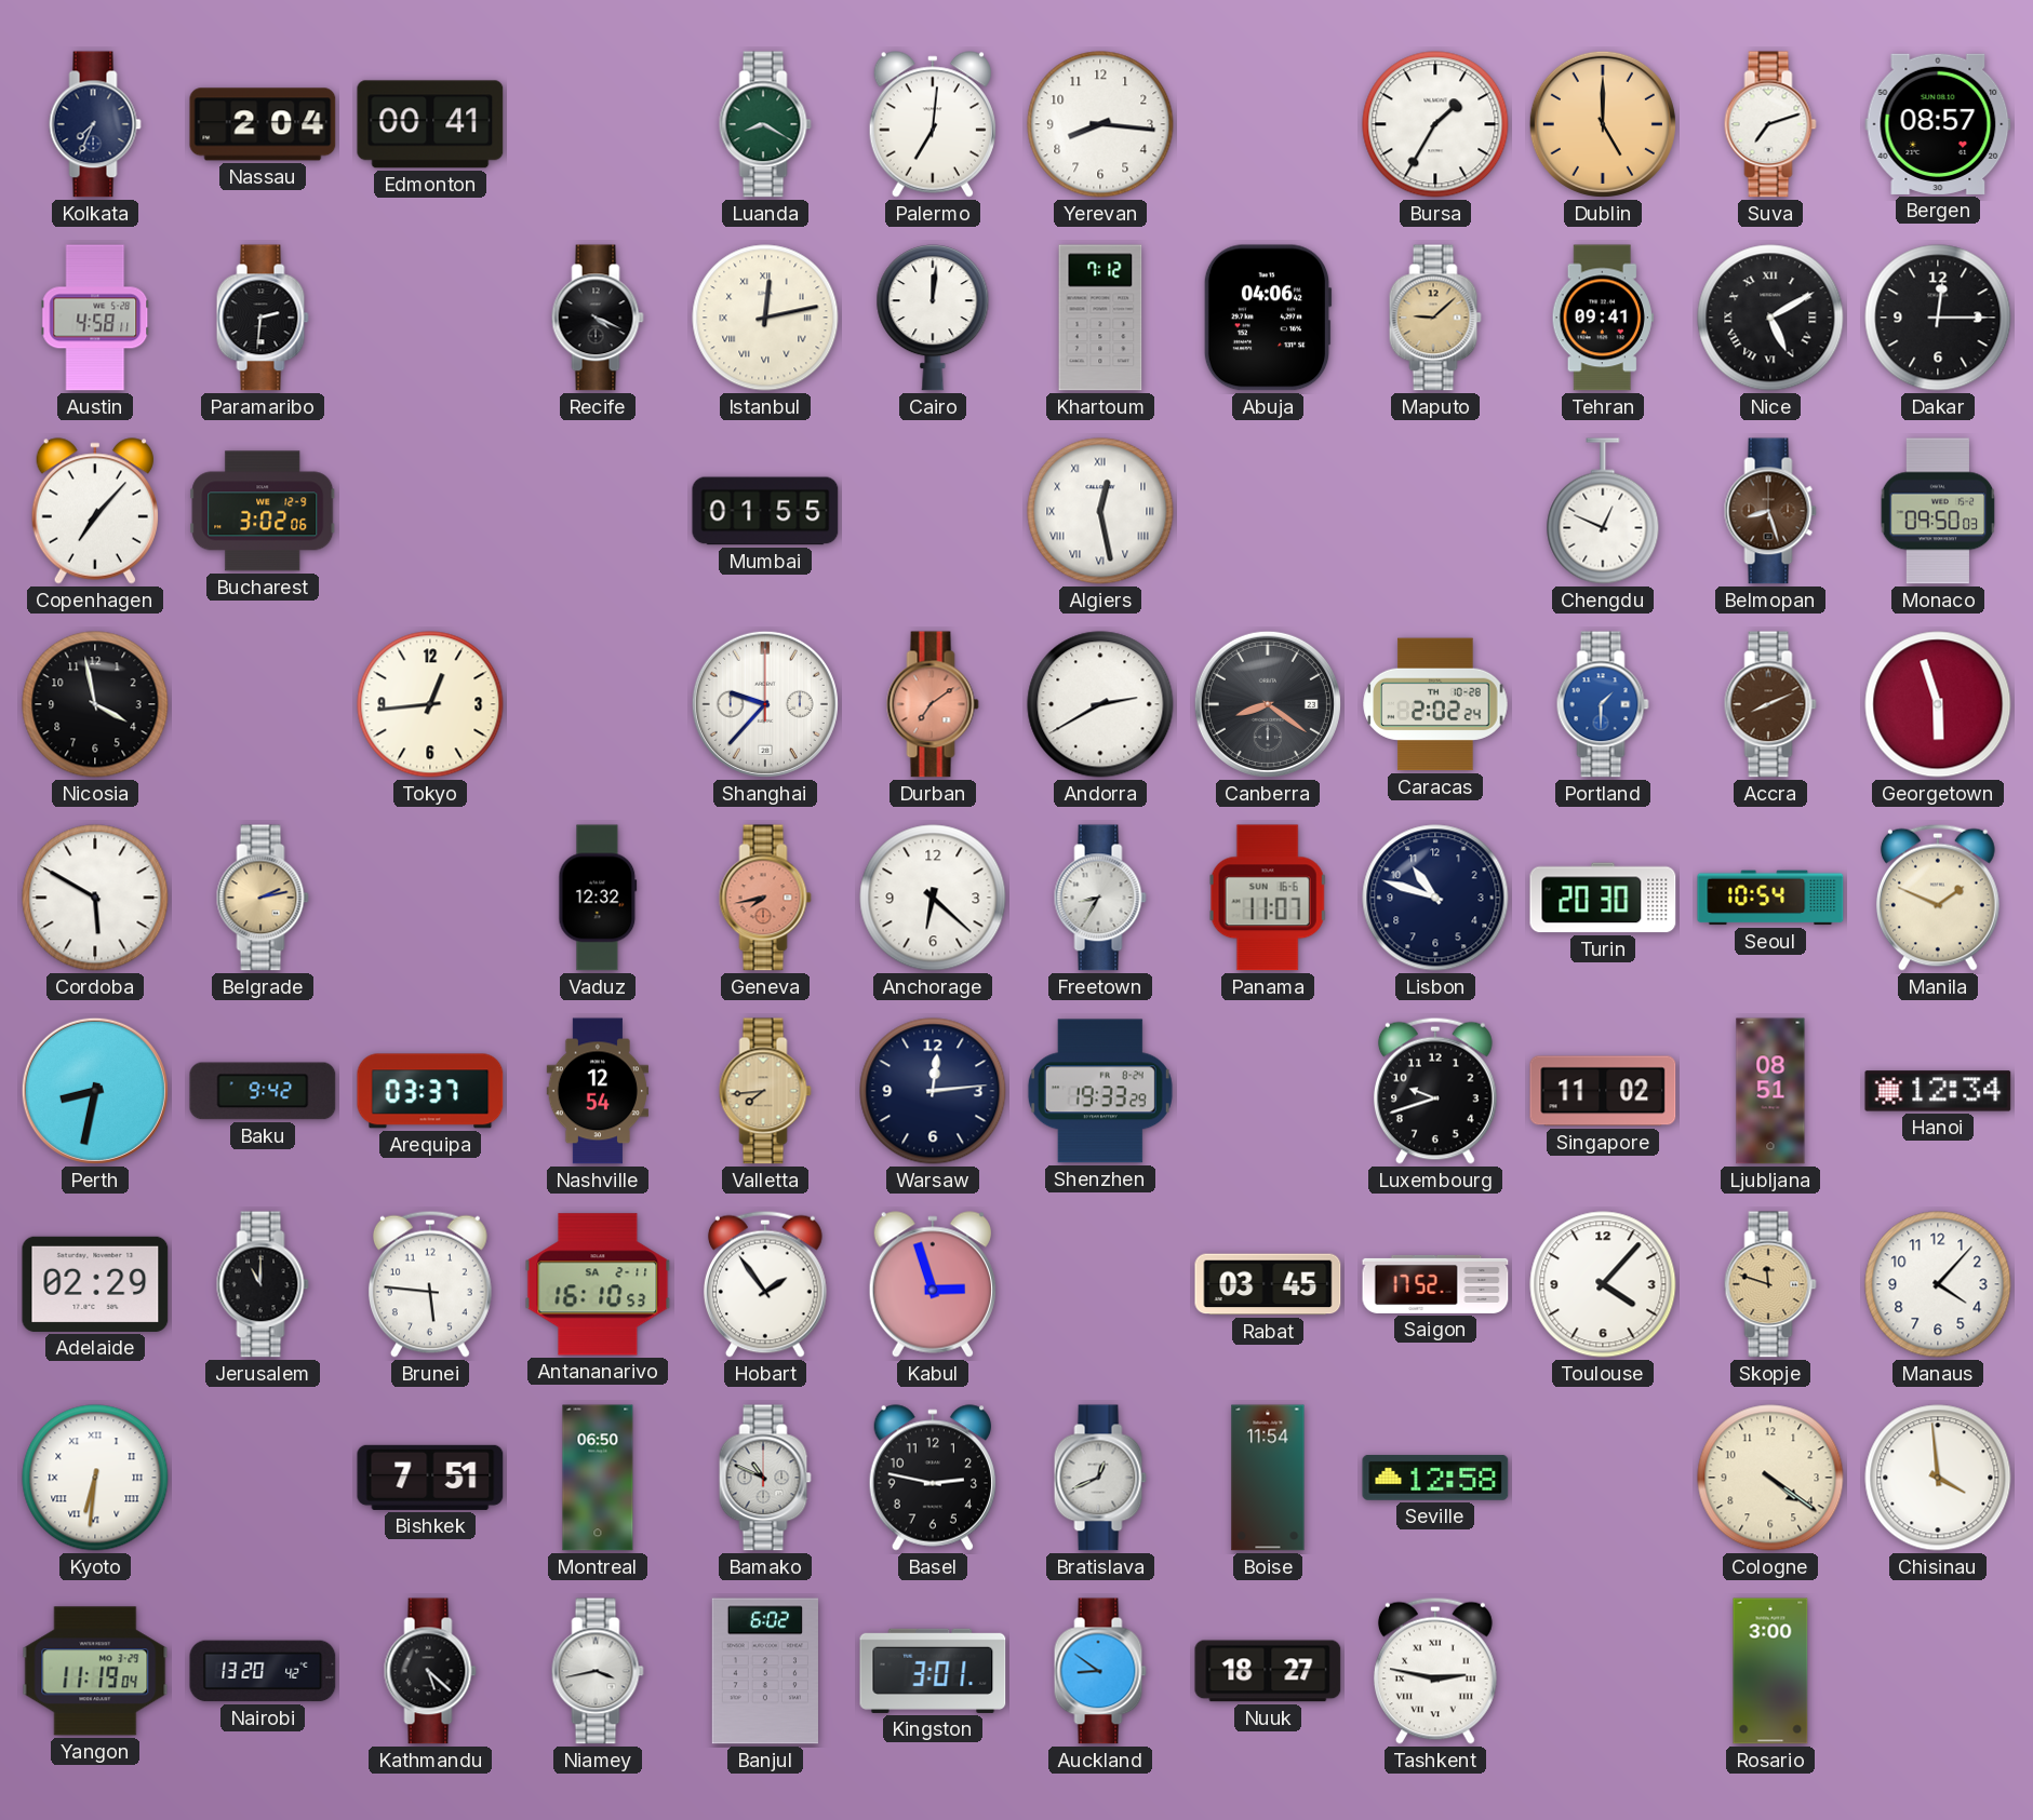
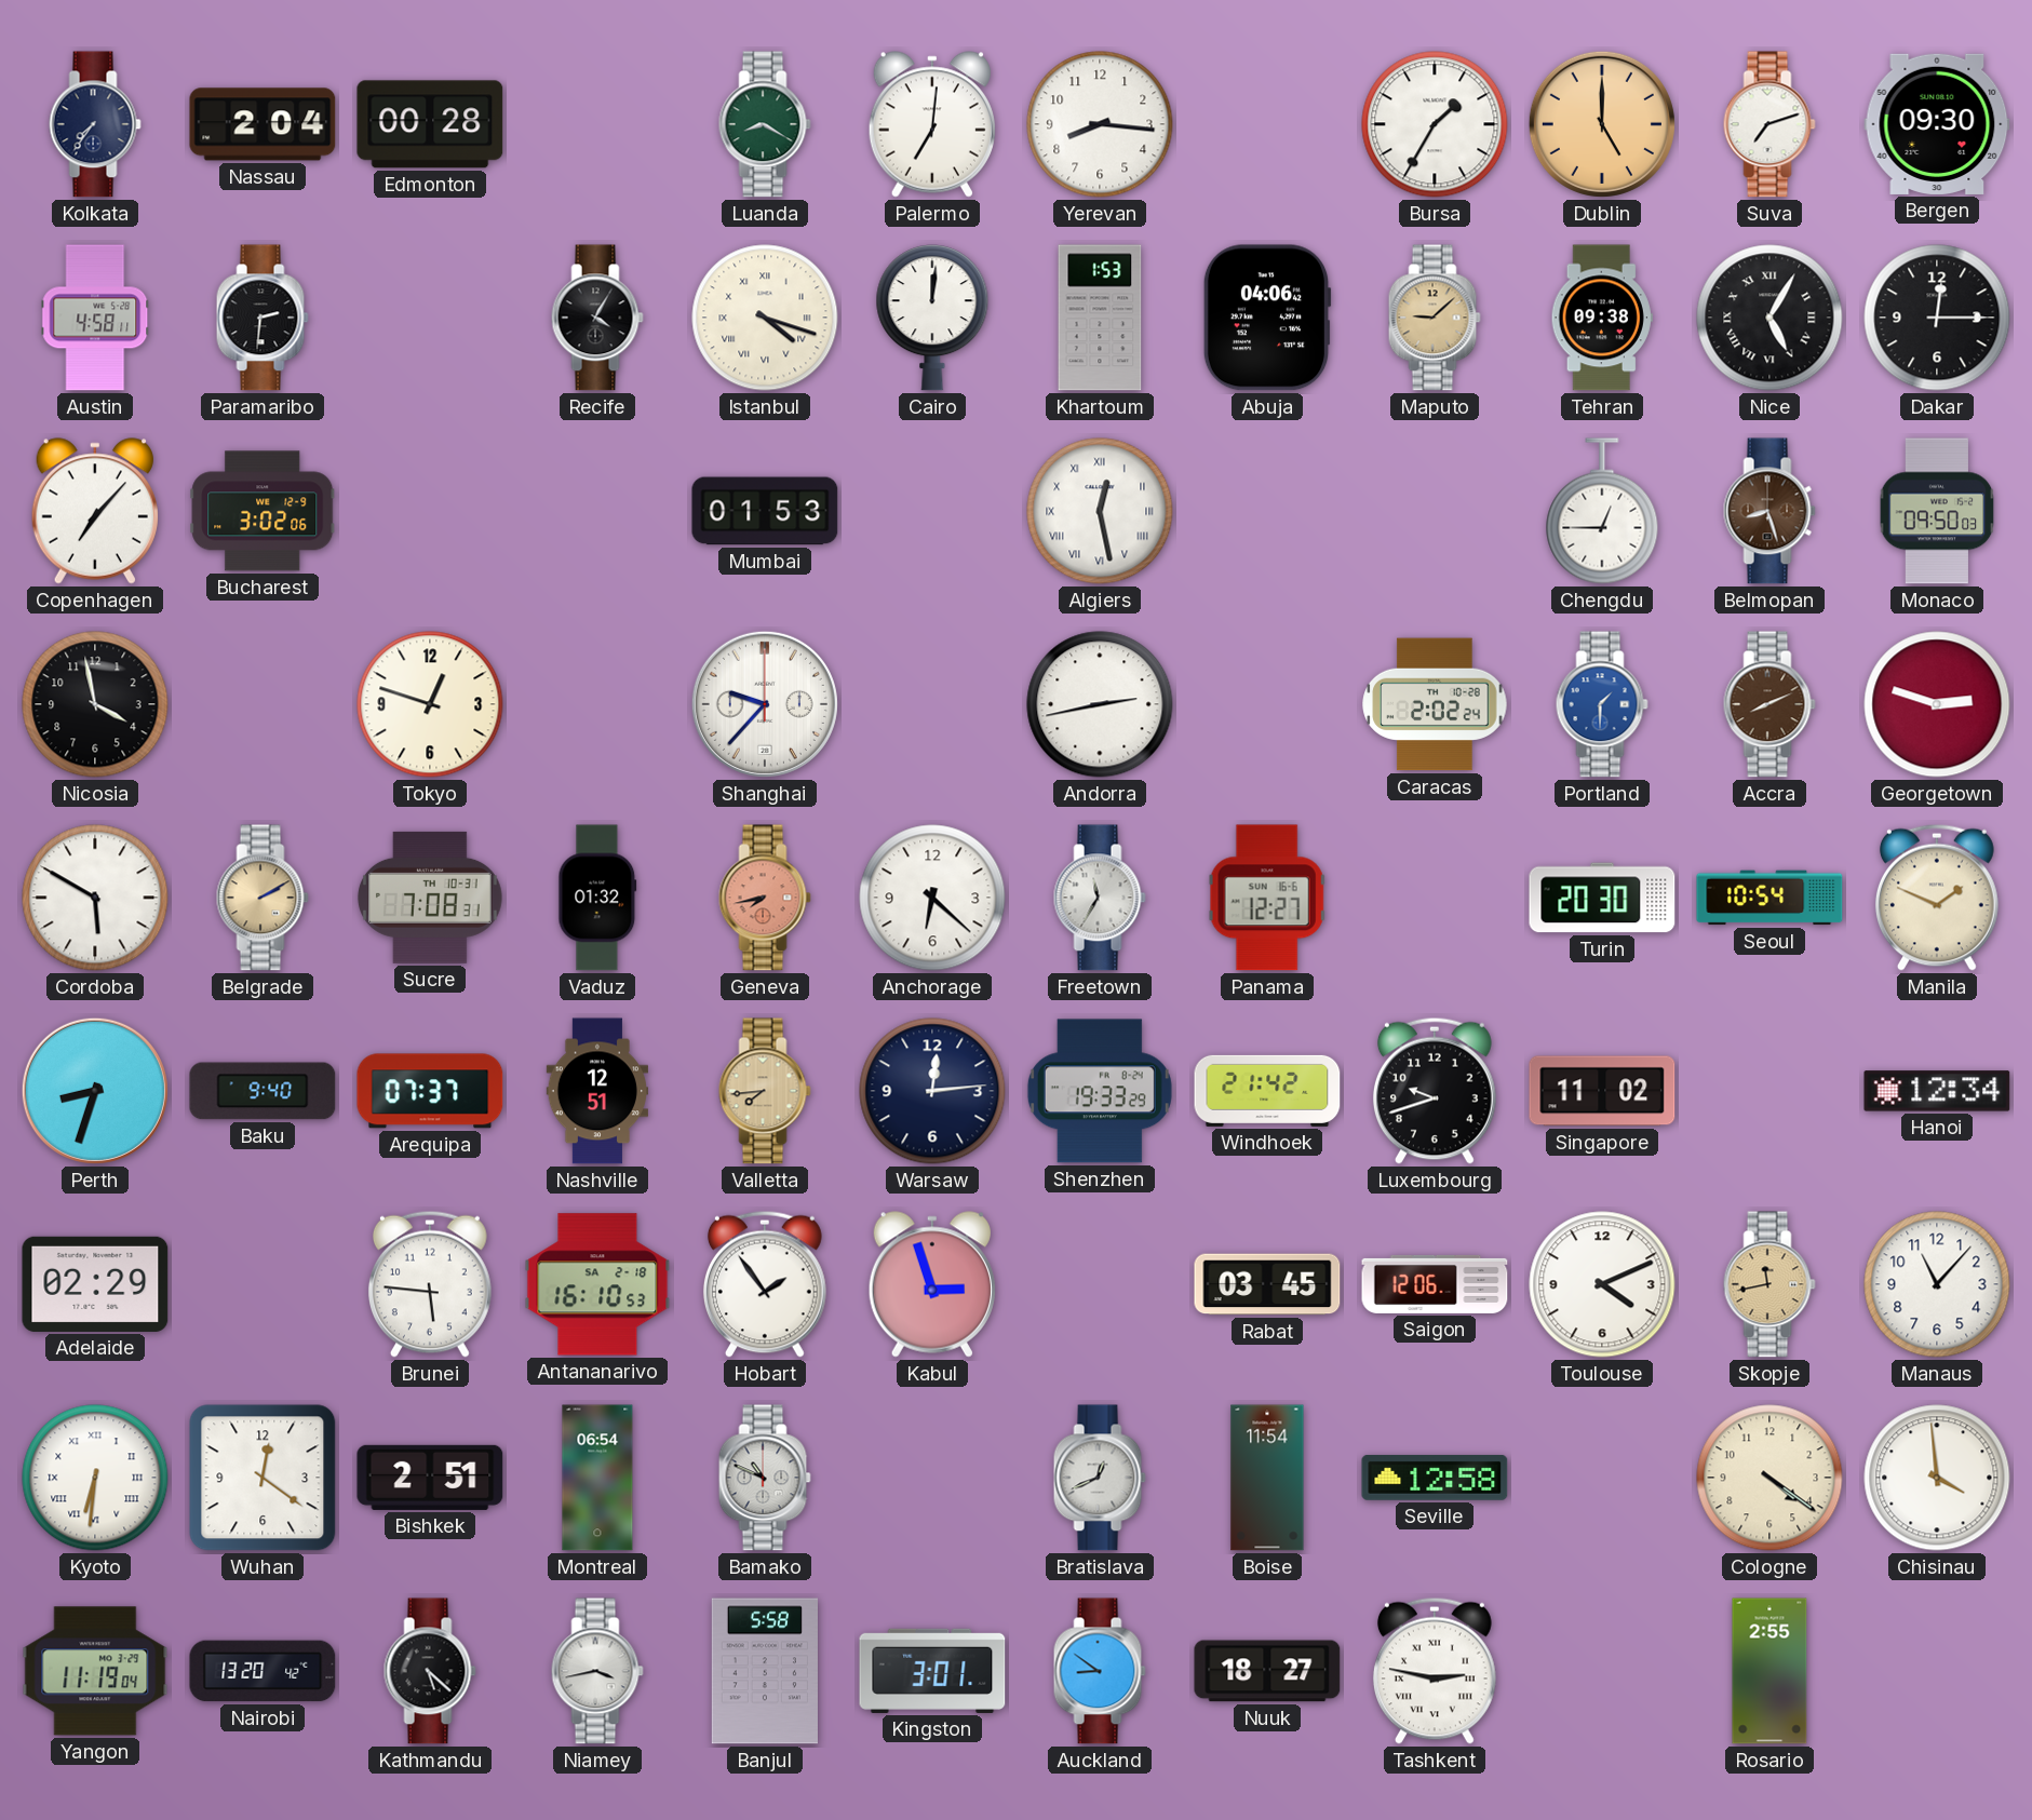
Kolkata: 7:34 -> 7:36
Edmonton: 00:41 -> 00:28
Bergen: 08:57 -> 09:30
Recife: 4:19 -> 4:05
Istanbul: 12:13 -> 4:18
Khartoum: 7:12 -> 1:53
Tehran: 09:41 -> 09:38
Nice: 5:10 -> 5:05
Mumbai: 01:55 -> 01:53
Chengdu: 12:49 -> 12:45
Tokyo: 12:44 -> 12:48
Durban: 7:09 -> none
Andorra: 2:40 -> 2:43
Canberra: 8:21 -> none
Georgetown: 5:57 -> 2:48
Belgrade: 2:13 -> 2:10
Sucre: none -> 7:08
Vaduz: 12:32 -> 01:32
Freetown: 8:35 -> 11:35
Panama: 11:07 -> 12:27
Lisbon: 10:48 -> none
Perth: 8:32 -> 8:33
Baku: 9:42 -> 9:40
Arequipa: 03:37 -> 07:37
Nashville: 12:54 -> 12:51
Windhoek: none -> 21:42
Ljubljana: 08:51 -> none
Jerusalem: 11:00 -> none
Antananarivo date: SA 2-11 -> SA 2-18
Saigon: 17:52 -> 12:06
Toulouse: 4:07 -> 4:11
Skopje: 11:48 -> 11:43
Manaus: 4:07 -> 11:07
Wuhan: none -> 12:21
Bishkek: 7:51 -> 2:51
Montreal: 06:50 -> 06:54
Basel: 2:47 -> none
Banjul: 6:02 -> 5:58
Rosario: 3:00 -> 2:55
